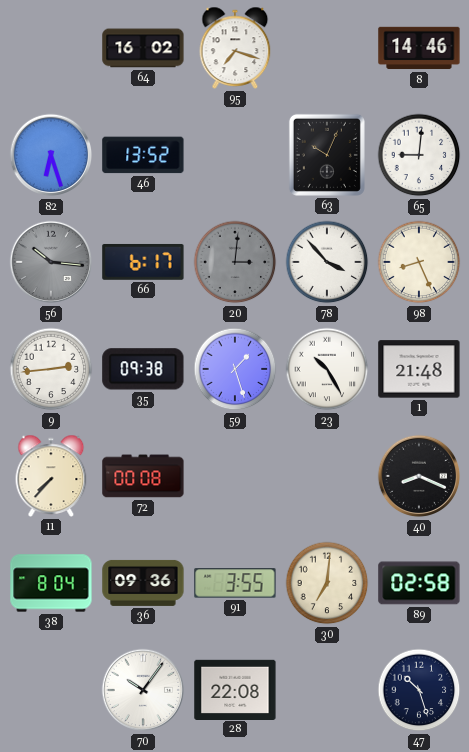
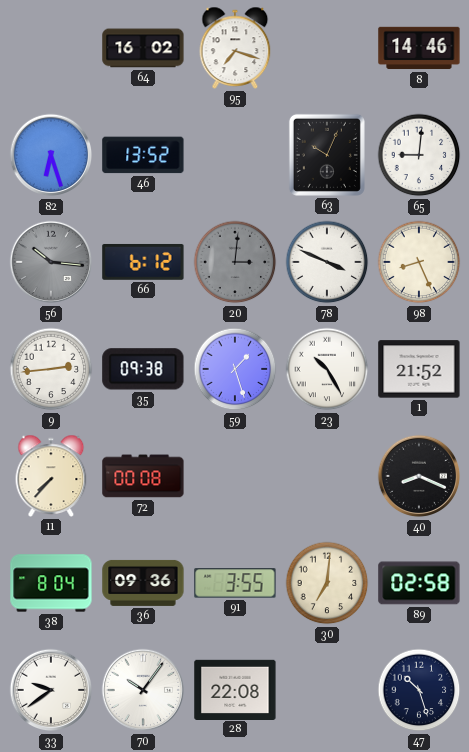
66: 6:17 -> 6:12
78: 3:53 -> 3:49
1: 21:48 -> 21:52
33: none -> 9:39
